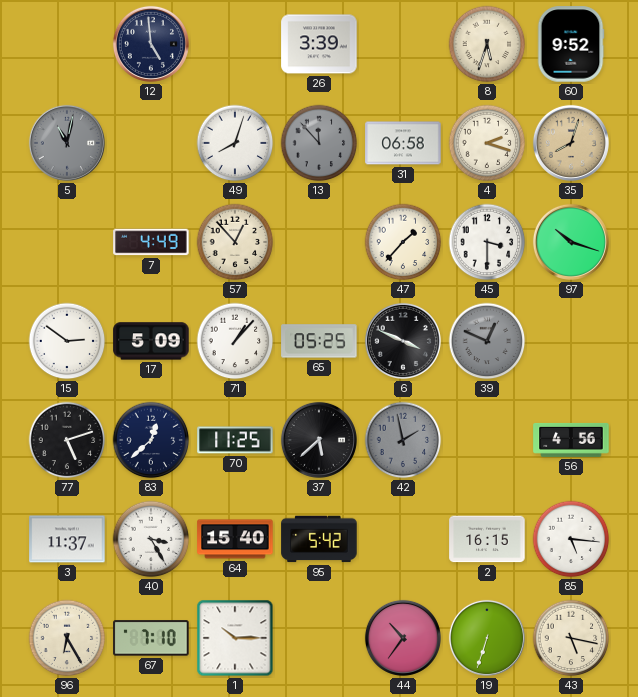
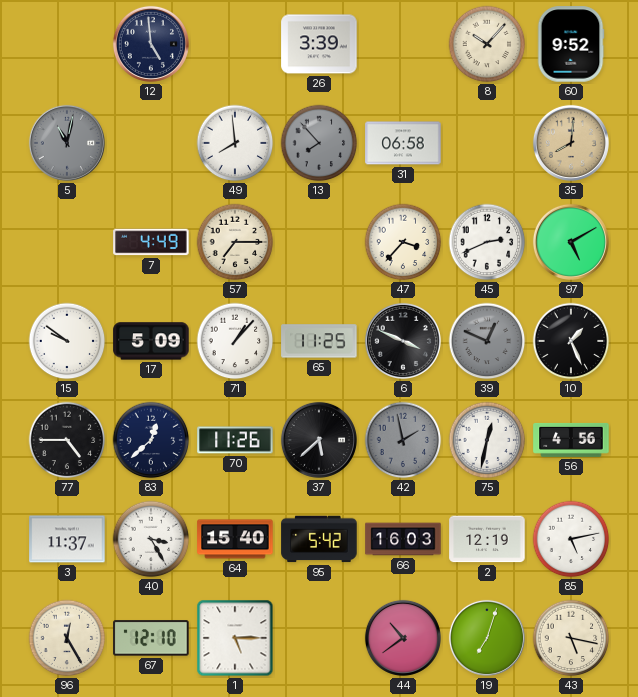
8: 5:33 -> 10:07
49: 8:03 -> 7:59
13: 11:53 -> 7:53
4: 2:18 -> none
35: 8:03 -> 8:01
57: 12:53 -> 7:15
47: 1:37 -> 3:37
45: 3:30 -> 2:41
97: 10:18 -> 5:10
15: 2:51 -> 9:51
65: 05:25 -> 11:25
10: none -> 1:26
77: 5:12 -> 4:45
70: 11:25 -> 11:26
75: none -> 12:32
66: none -> 16:03
2: 16:15 -> 12:19
85: 5:16 -> 5:13
96: 6:25 -> 12:25
67: 7:10 -> 12:10
1: 10:15 -> 5:15
44: 10:36 -> 10:39
19: 6:33 -> 7:03
